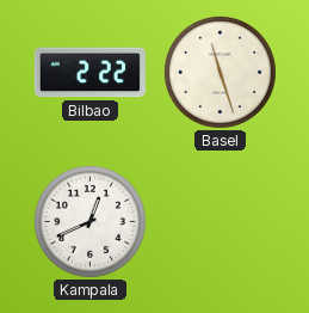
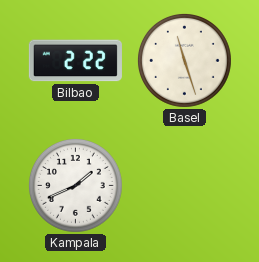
Kampala: 12:41 -> 1:41
